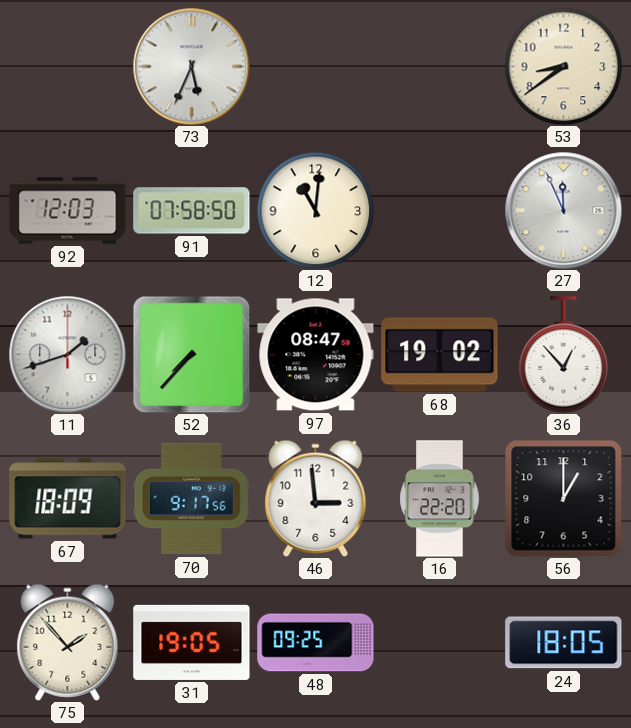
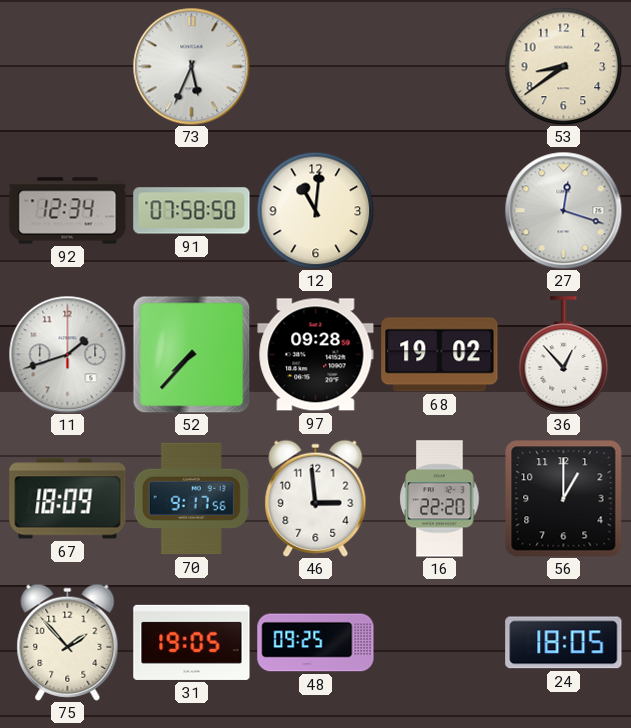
92: 12:03 -> 12:34
27: 11:56 -> 12:18
97: 08:47 -> 09:28
